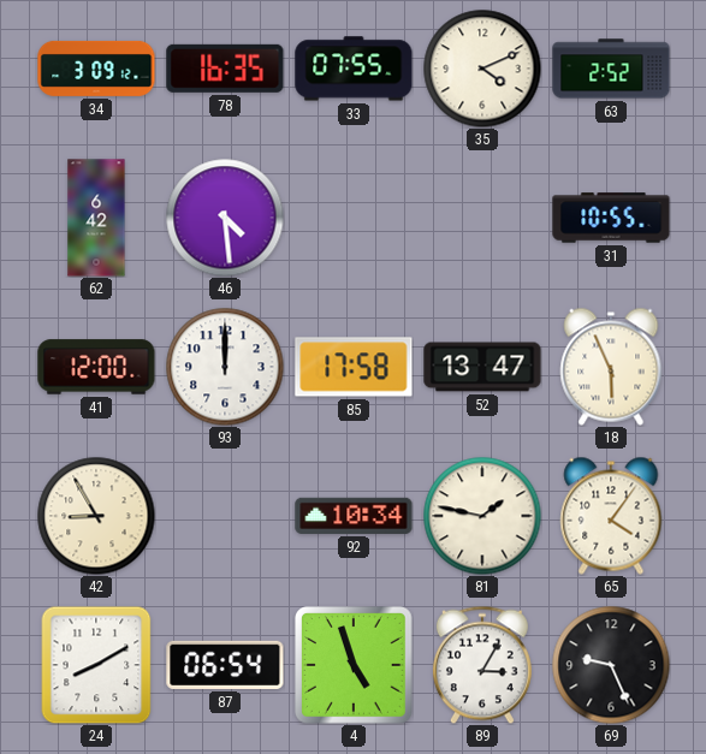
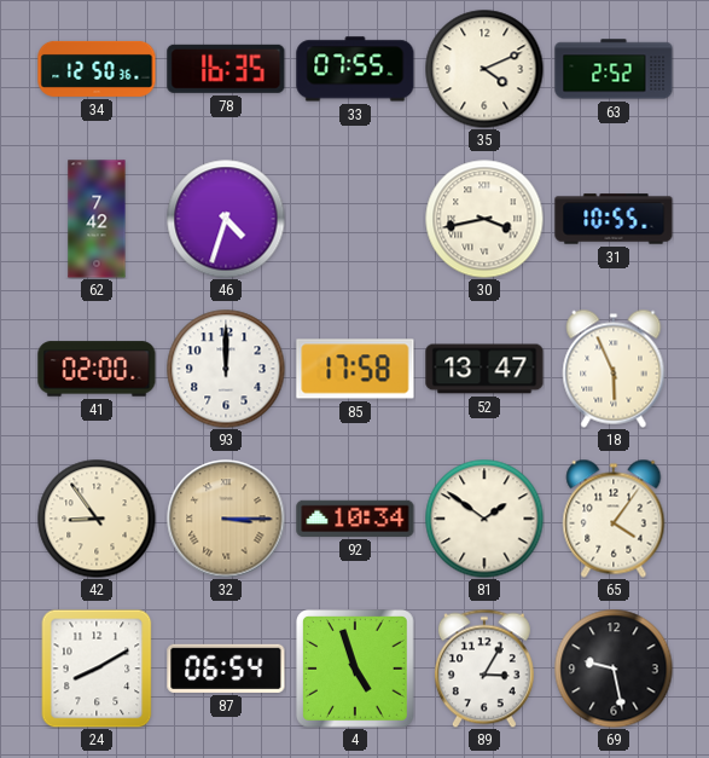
34: 3:09 -> 12:50
62: 6:42 -> 7:42
46: 4:29 -> 4:33
30: none -> 3:43
41: 12:00 -> 02:00
42: 8:55 -> 8:54
32: none -> 3:15
81: 1:47 -> 1:51
69: 9:26 -> 9:28
